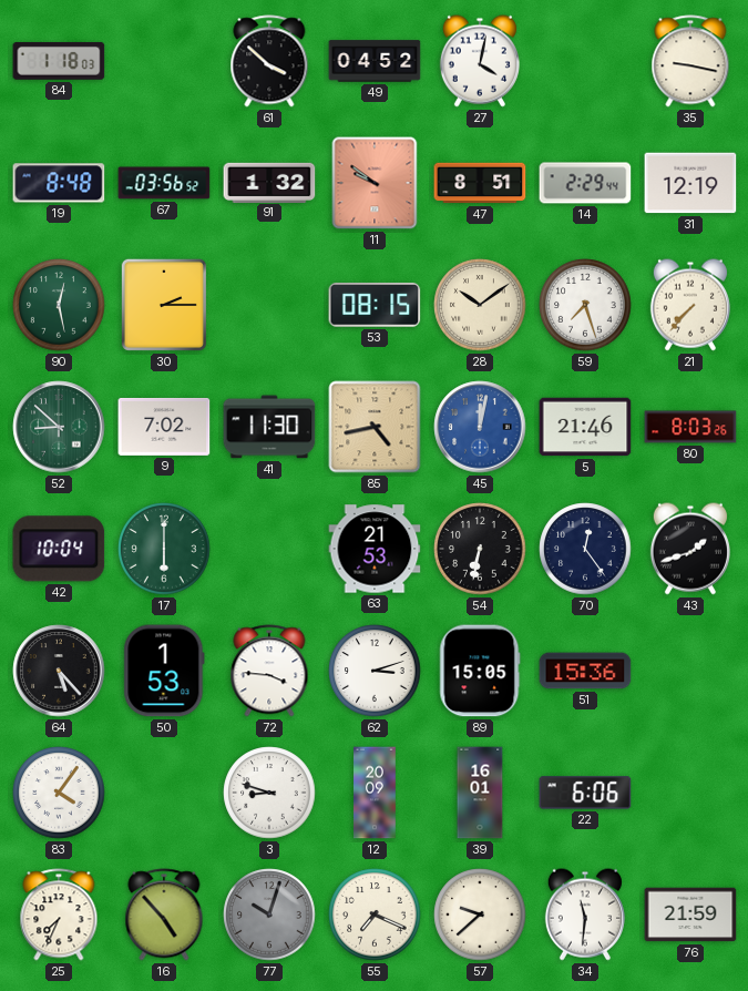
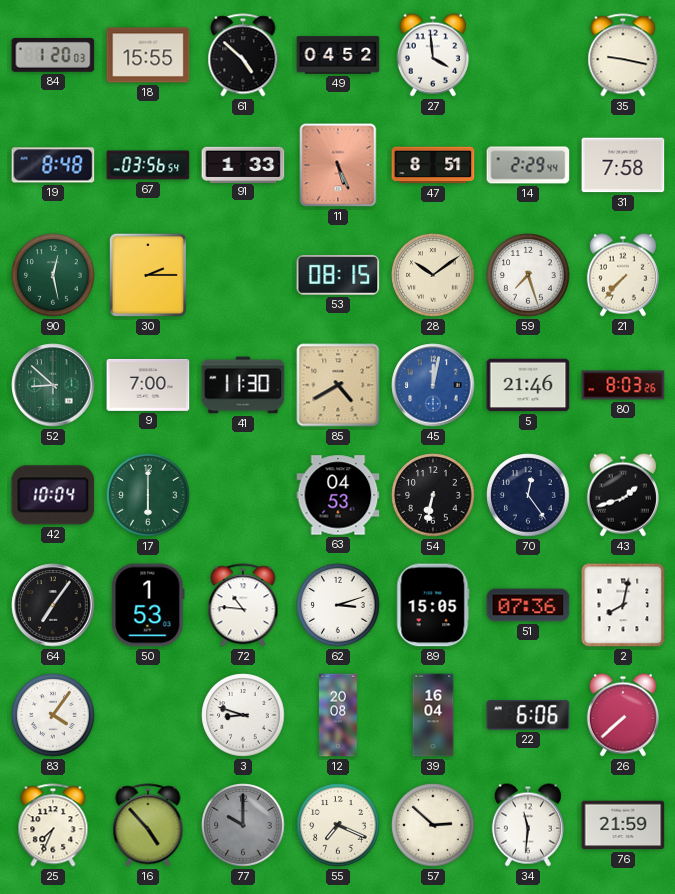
84: 1:18 -> 1:20
18: none -> 15:55
61: 3:52 -> 4:52
27: 4:02 -> 3:59
67: 03:56:52 -> 03:56:54
91: 1:32 -> 1:33
11: 9:51 -> 5:26
31: 12:19 -> 7:58
9: 7:02 -> 7:00
85: 4:43 -> 4:40
63: 21:53 -> 04:53
64: 5:23 -> 7:06
72: 3:46 -> 10:46
51: 15:36 -> 07:36
2: none -> 8:02
12: 20:09 -> 20:08
39: 16:01 -> 16:04
26: none -> 7:38
77: 10:03 -> 10:00
57: 9:38 -> 2:52
